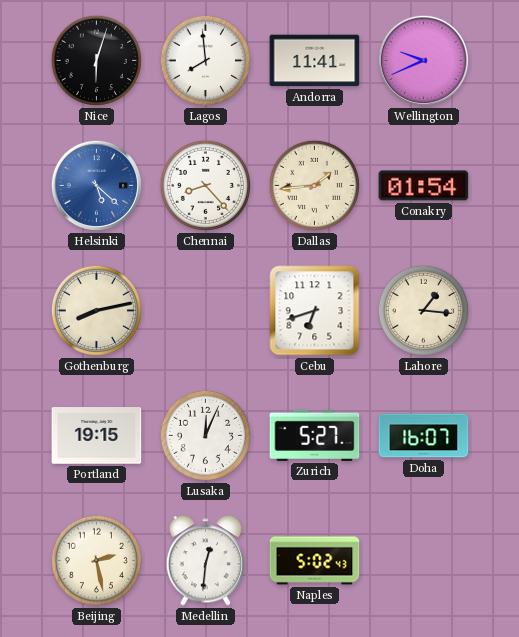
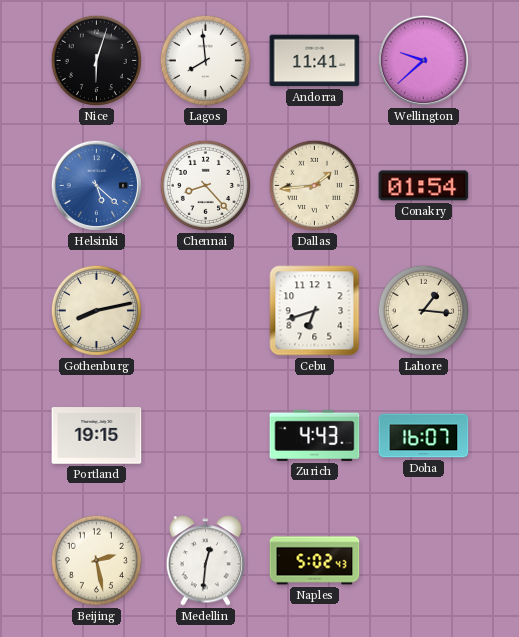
Wellington: 9:41 -> 9:38
Lusaka: 12:04 -> none
Zurich: 5:27 -> 4:43
